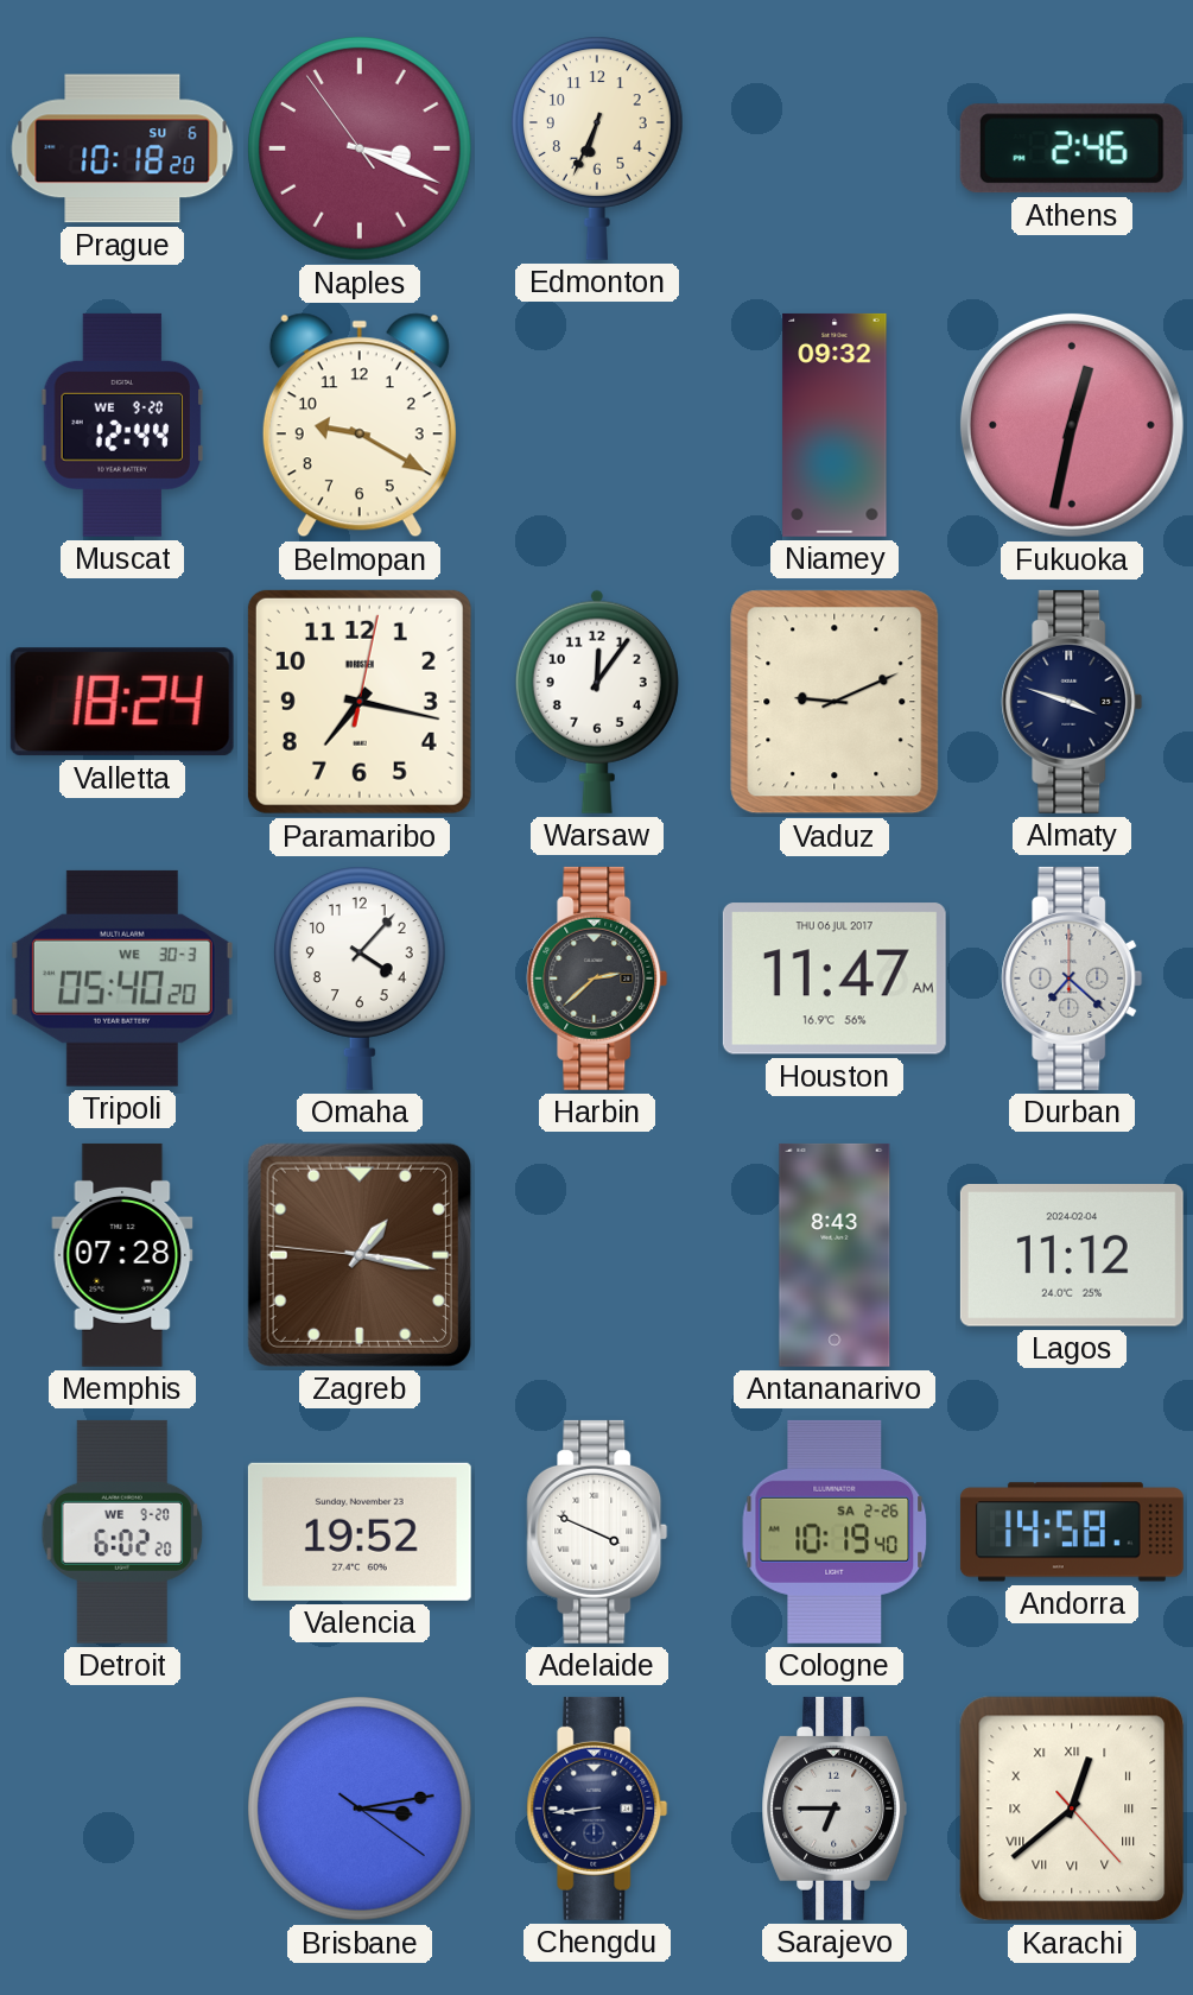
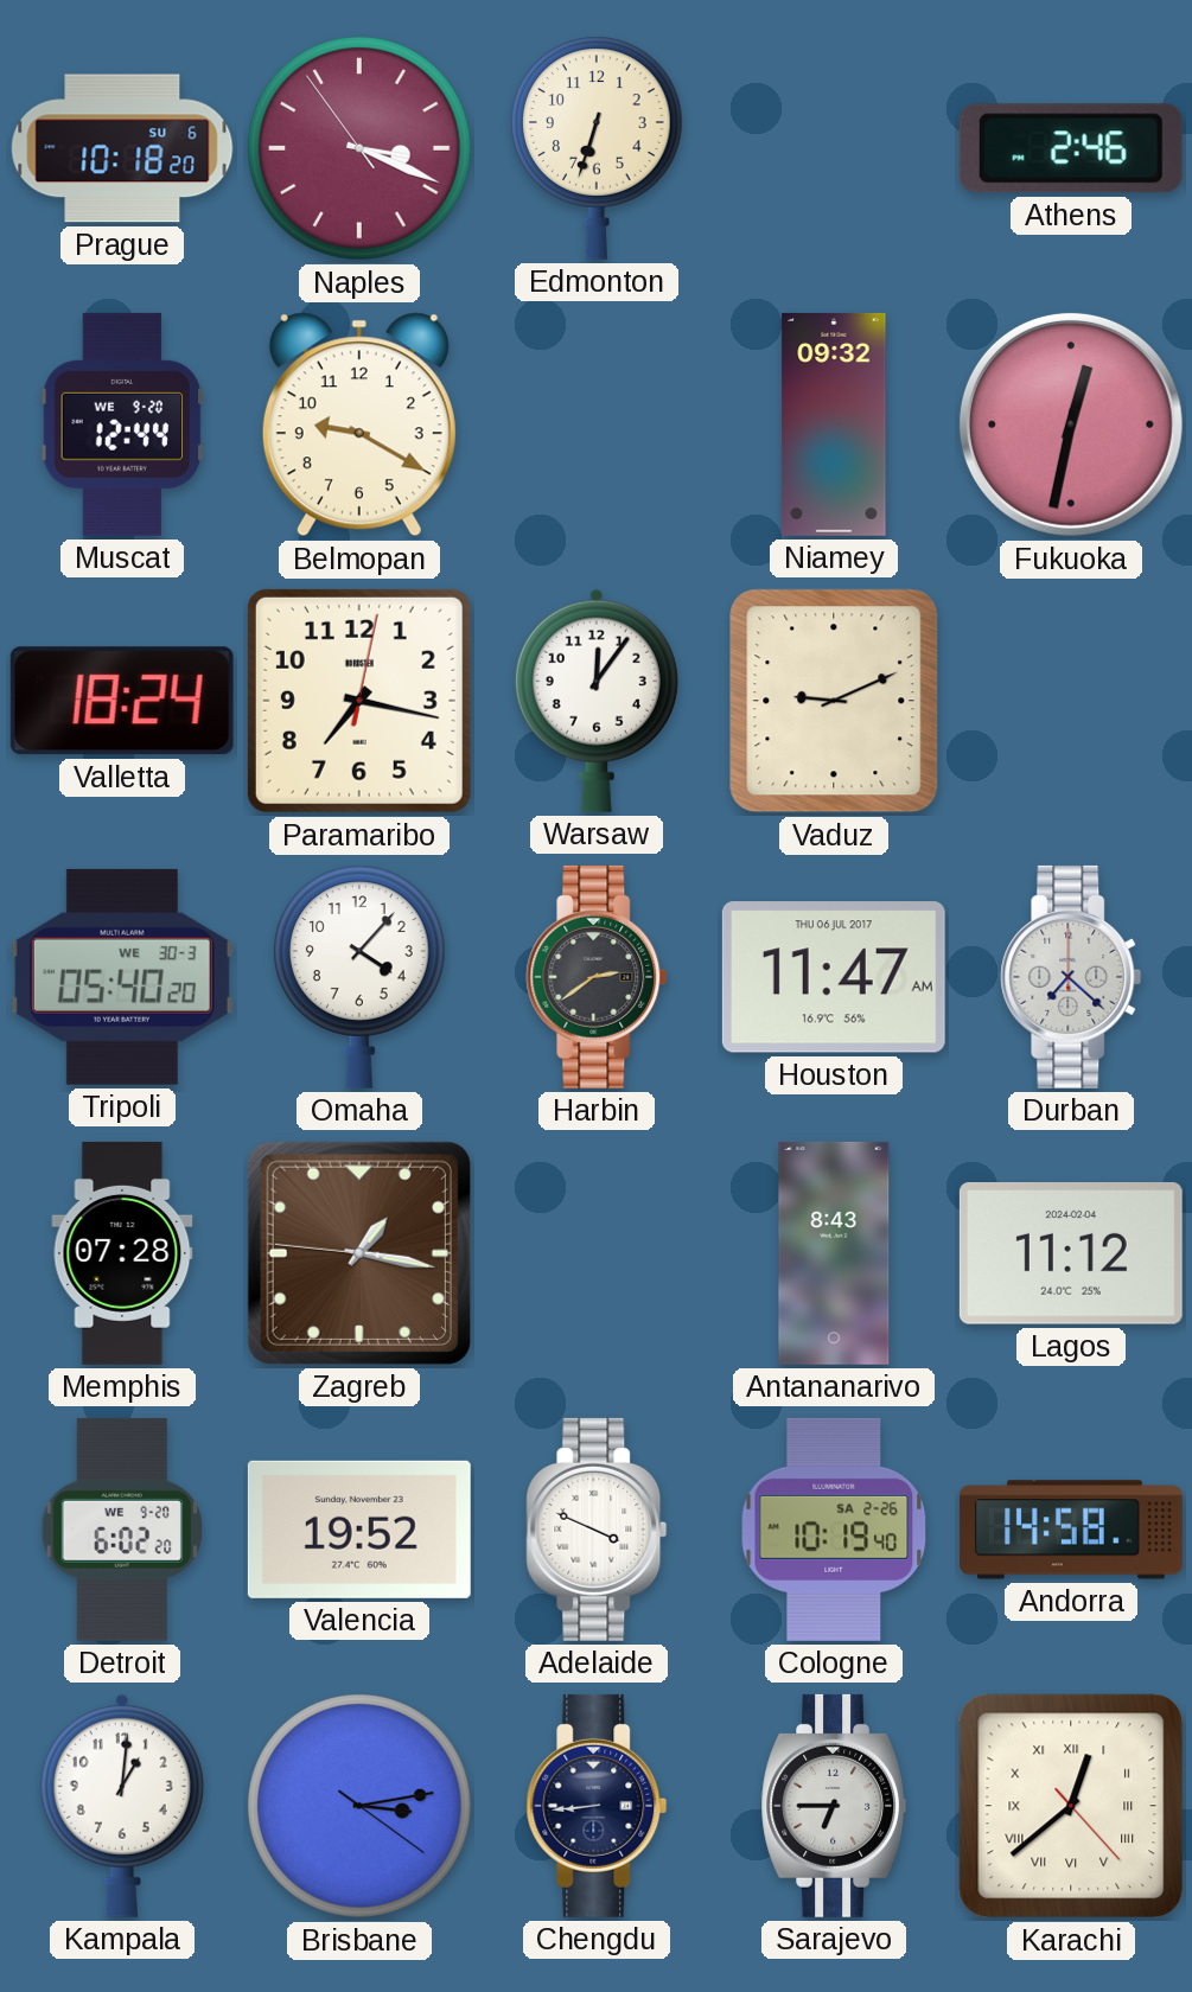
Edmonton: 6:34 -> 6:33
Almaty: 3:48 -> none
Harbin: 2:38 -> 2:39
Kampala: none -> 1:01
